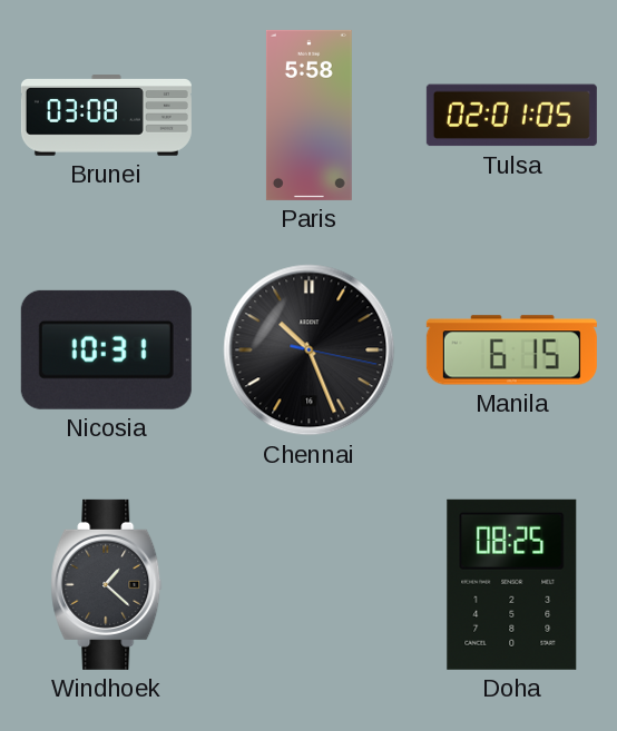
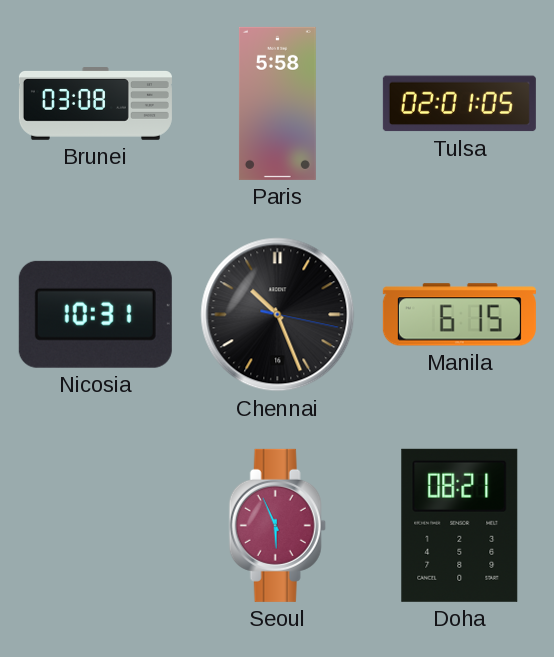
Windhoek: 1:22 -> none
Seoul: none -> 5:56
Doha: 08:25 -> 08:21
